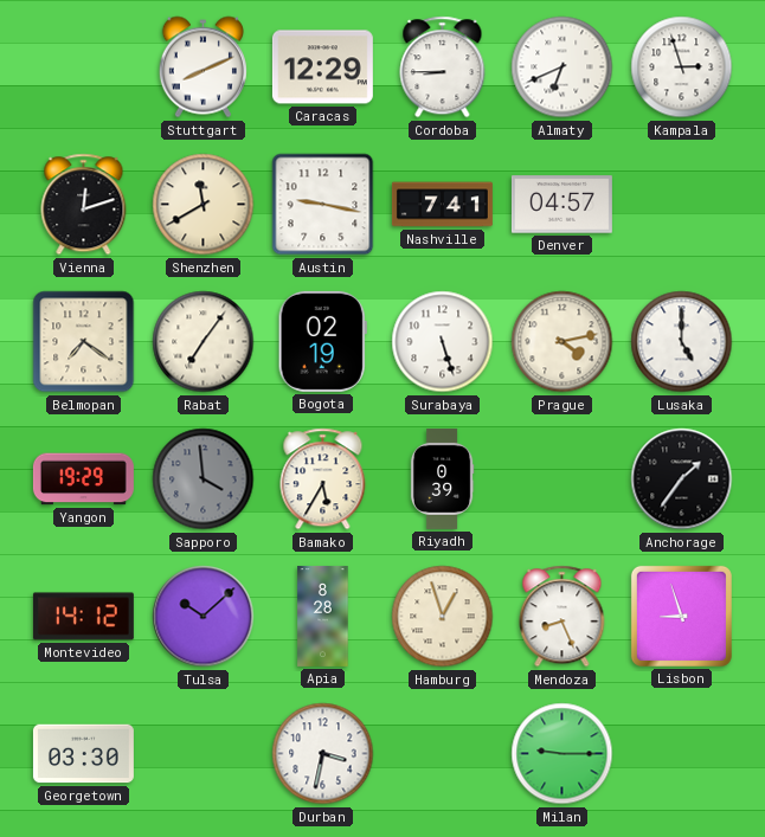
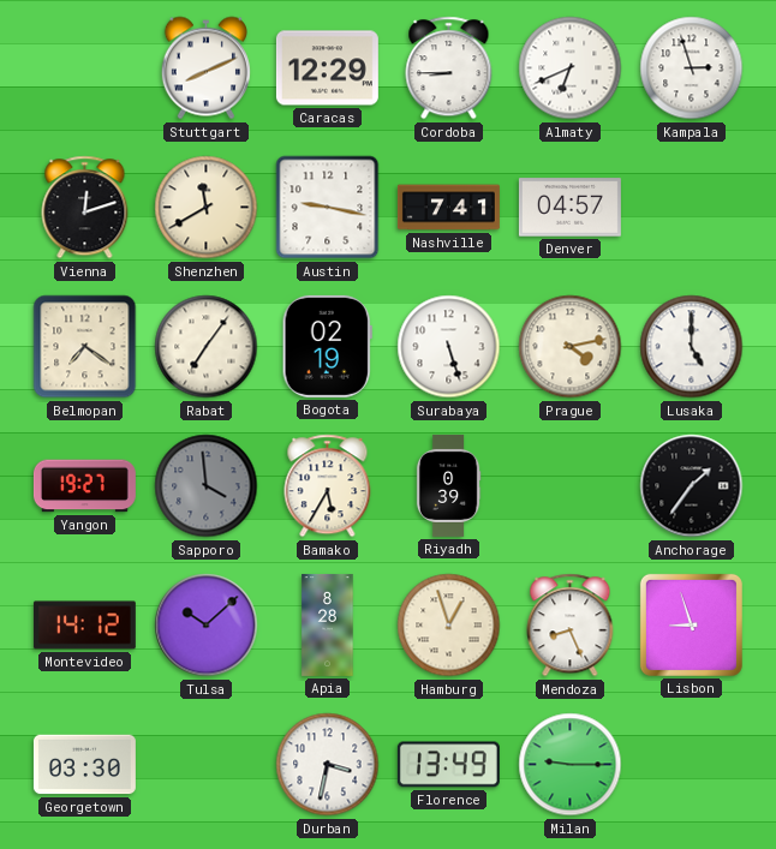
Yangon: 19:29 -> 19:27
Florence: none -> 13:49
